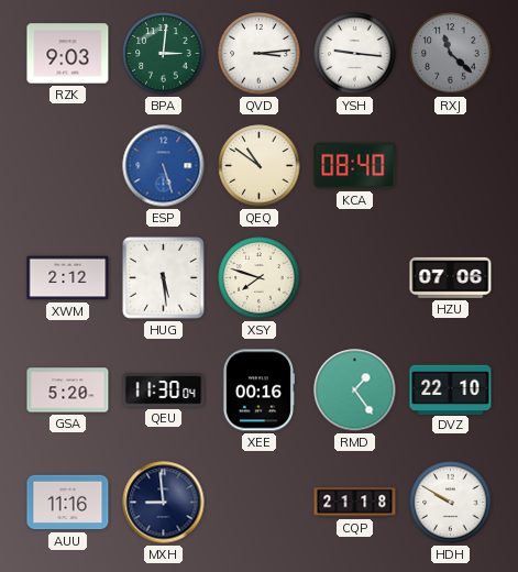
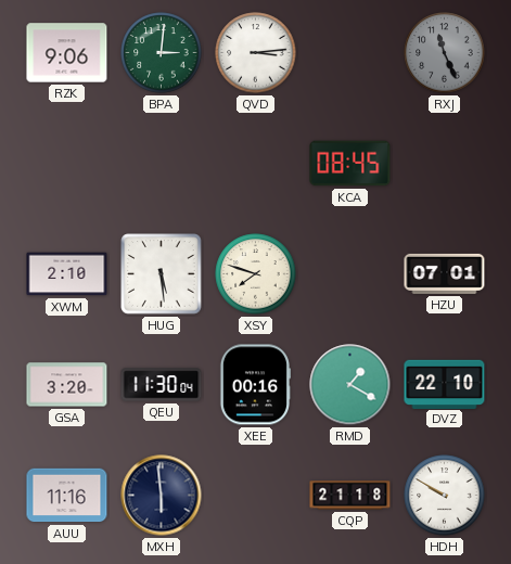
RZK: 9:03 -> 9:06
YSH: 9:16 -> none
RXJ: 11:22 -> 11:26
ESP: 5:27 -> none
QEQ: 10:51 -> none
KCA: 08:40 -> 08:45
XWM: 2:12 -> 2:10
HZU: 07:06 -> 07:01
GSA: 5:20 -> 3:20
RMD: 1:24 -> 1:20
MXH: 8:59 -> 5:59
